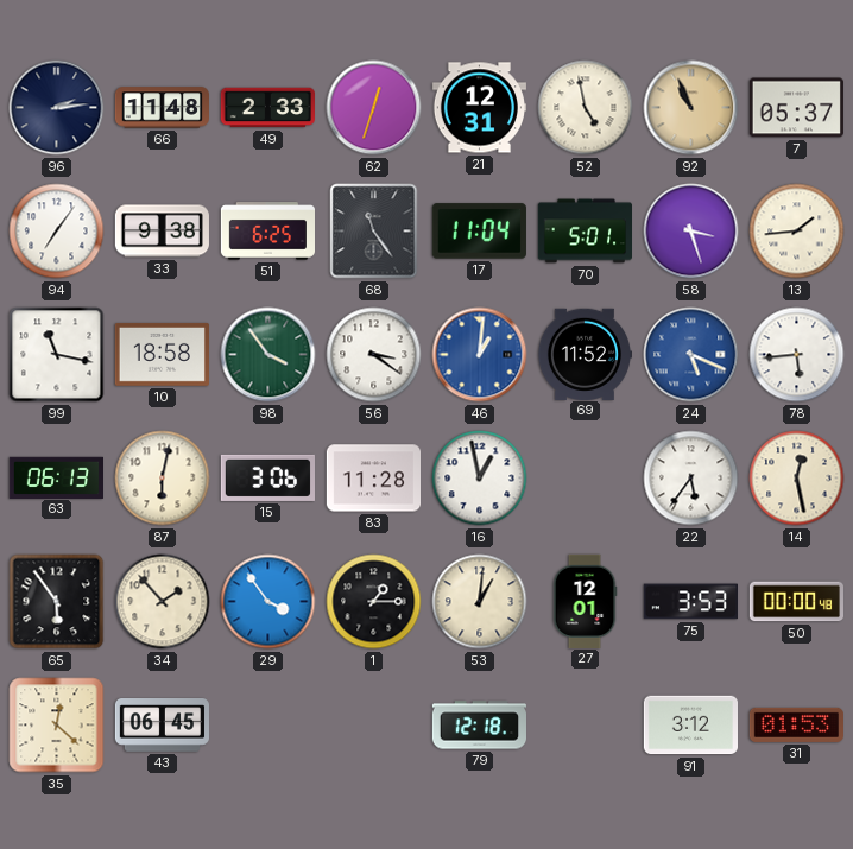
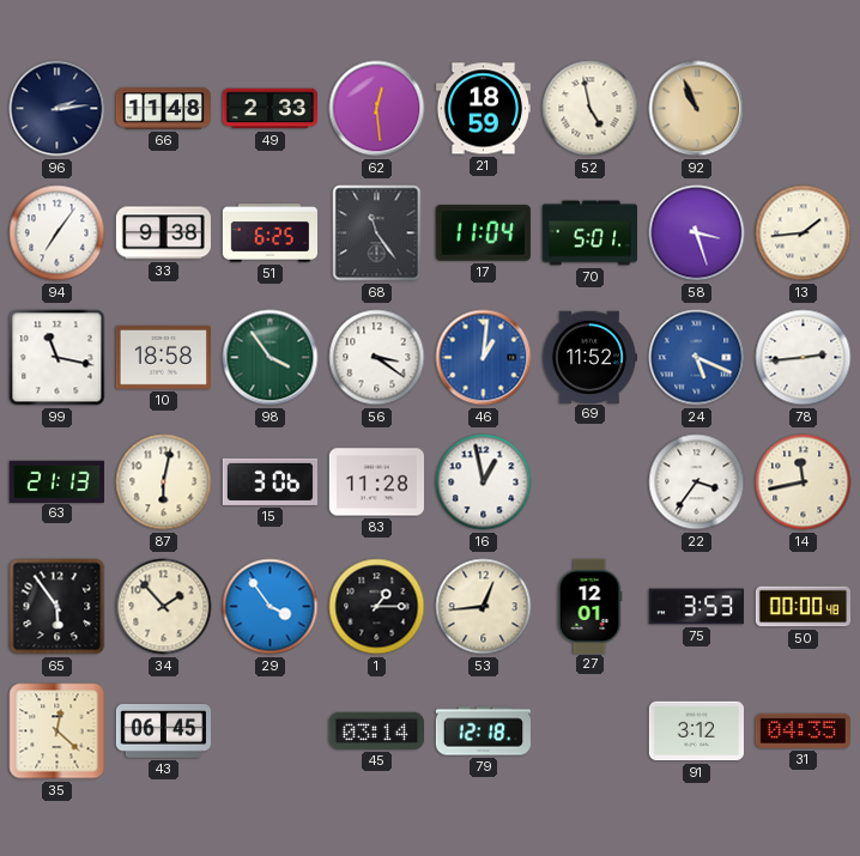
62: 12:33 -> 12:29
21: 12:31 -> 18:59
7: 05:37 -> none
78: 5:44 -> 2:44
63: 06:13 -> 21:13
22: 5:36 -> 3:36
14: 12:28 -> 11:43
53: 1:01 -> 12:44
45: none -> 03:14
31: 01:53 -> 04:35
